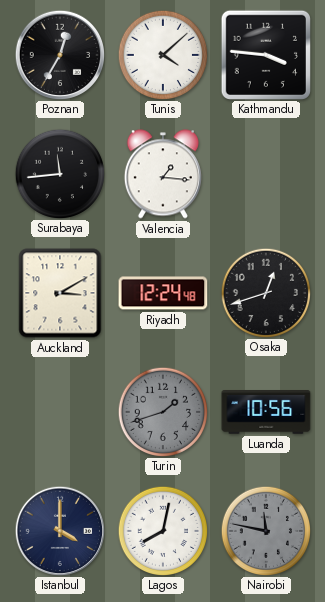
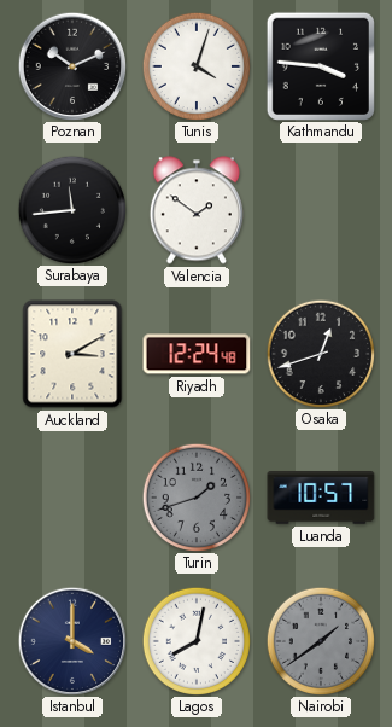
Poznan: 12:35 -> 10:11
Tunis: 4:08 -> 4:03
Valencia: 1:16 -> 1:51
Luanda: 10:56 -> 10:57
Nairobi: 11:47 -> 1:39
